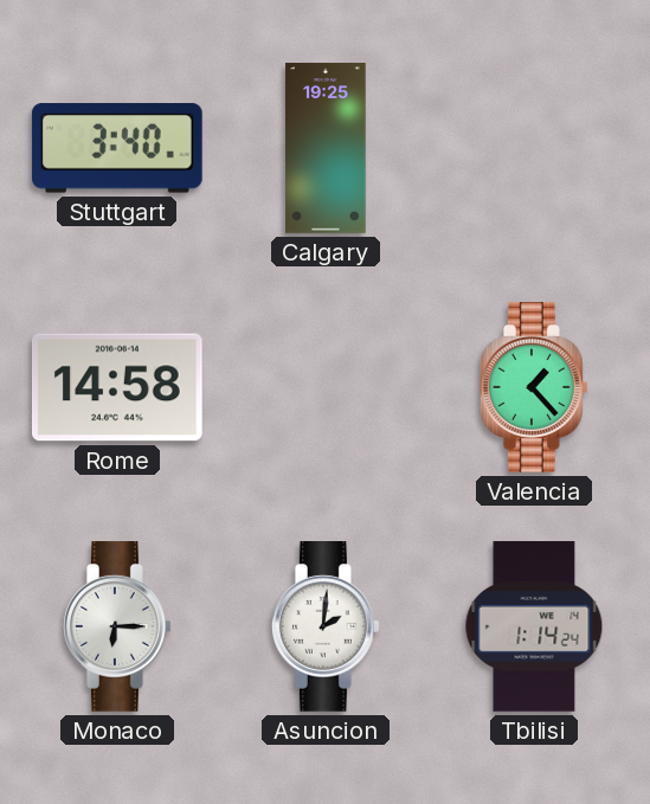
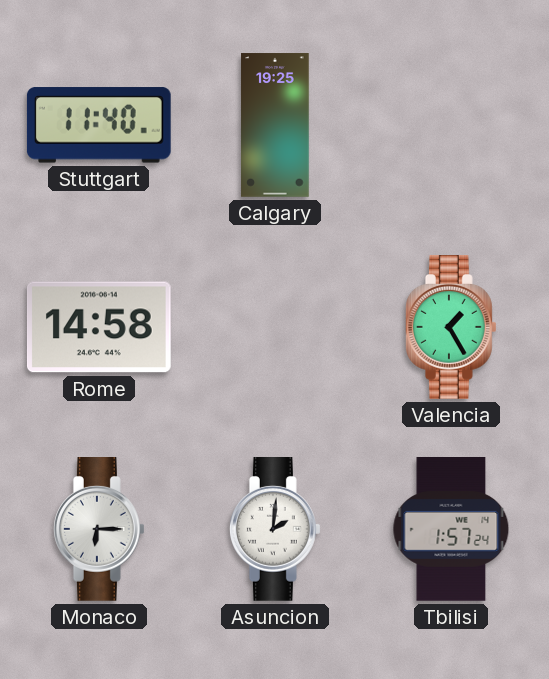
Stuttgart: 3:40 -> 11:40
Valencia: 1:23 -> 1:25
Tbilisi: 1:14 -> 1:57
